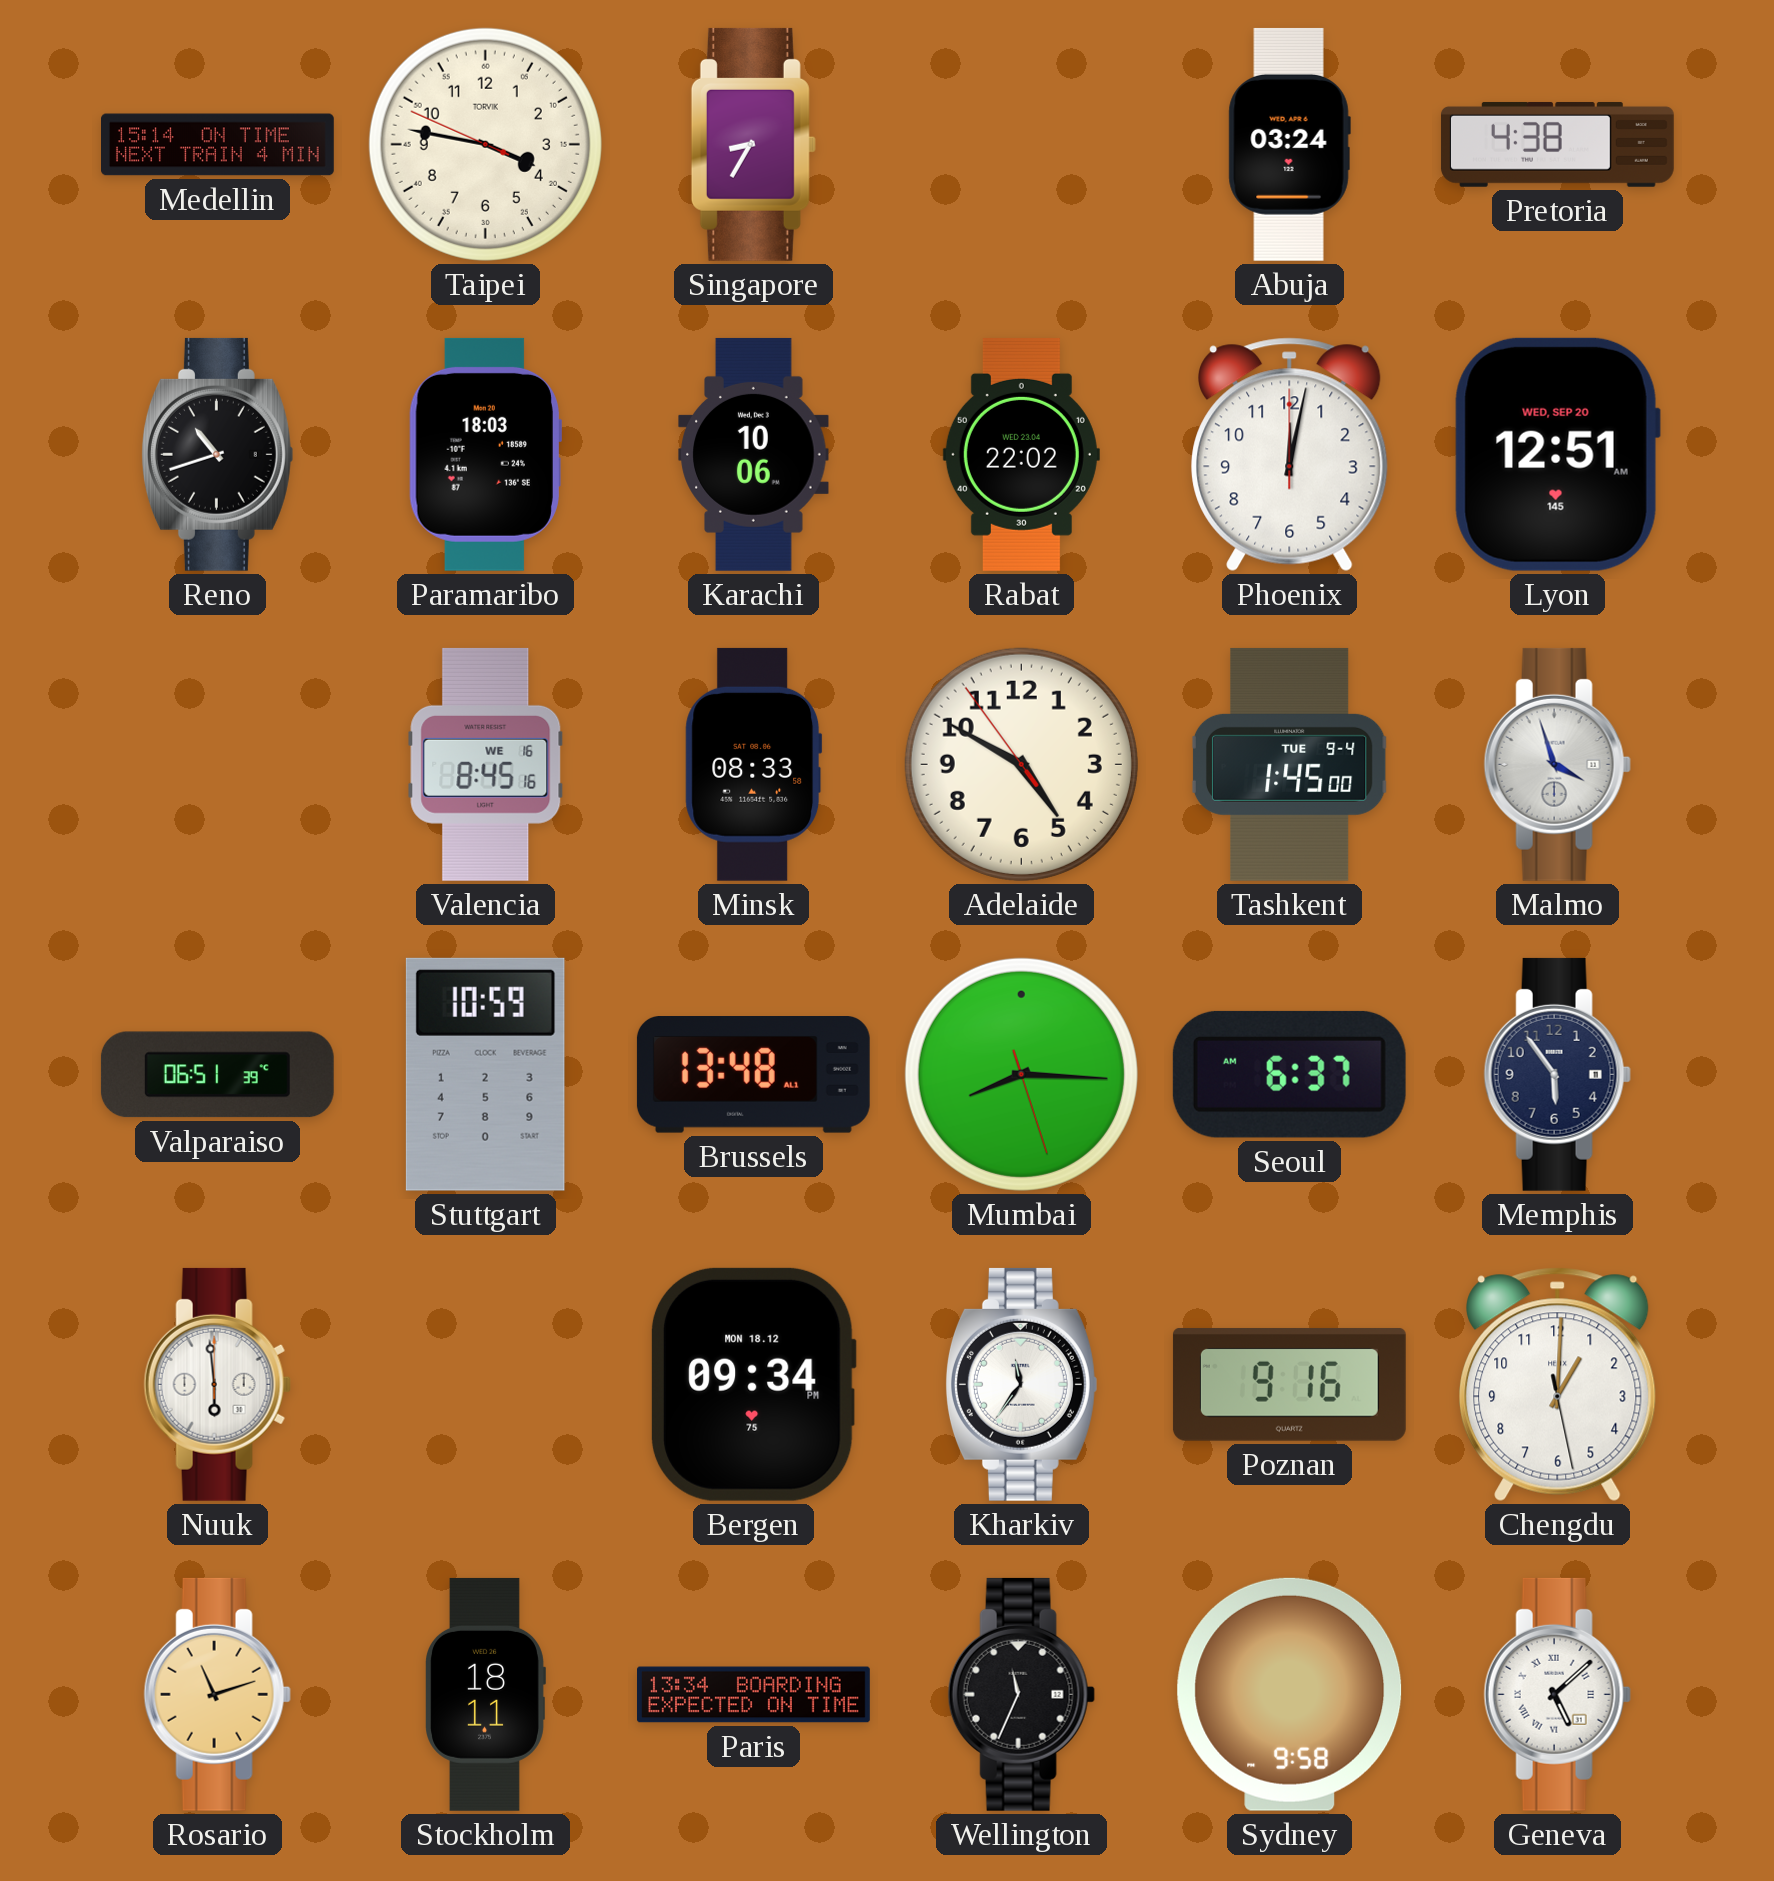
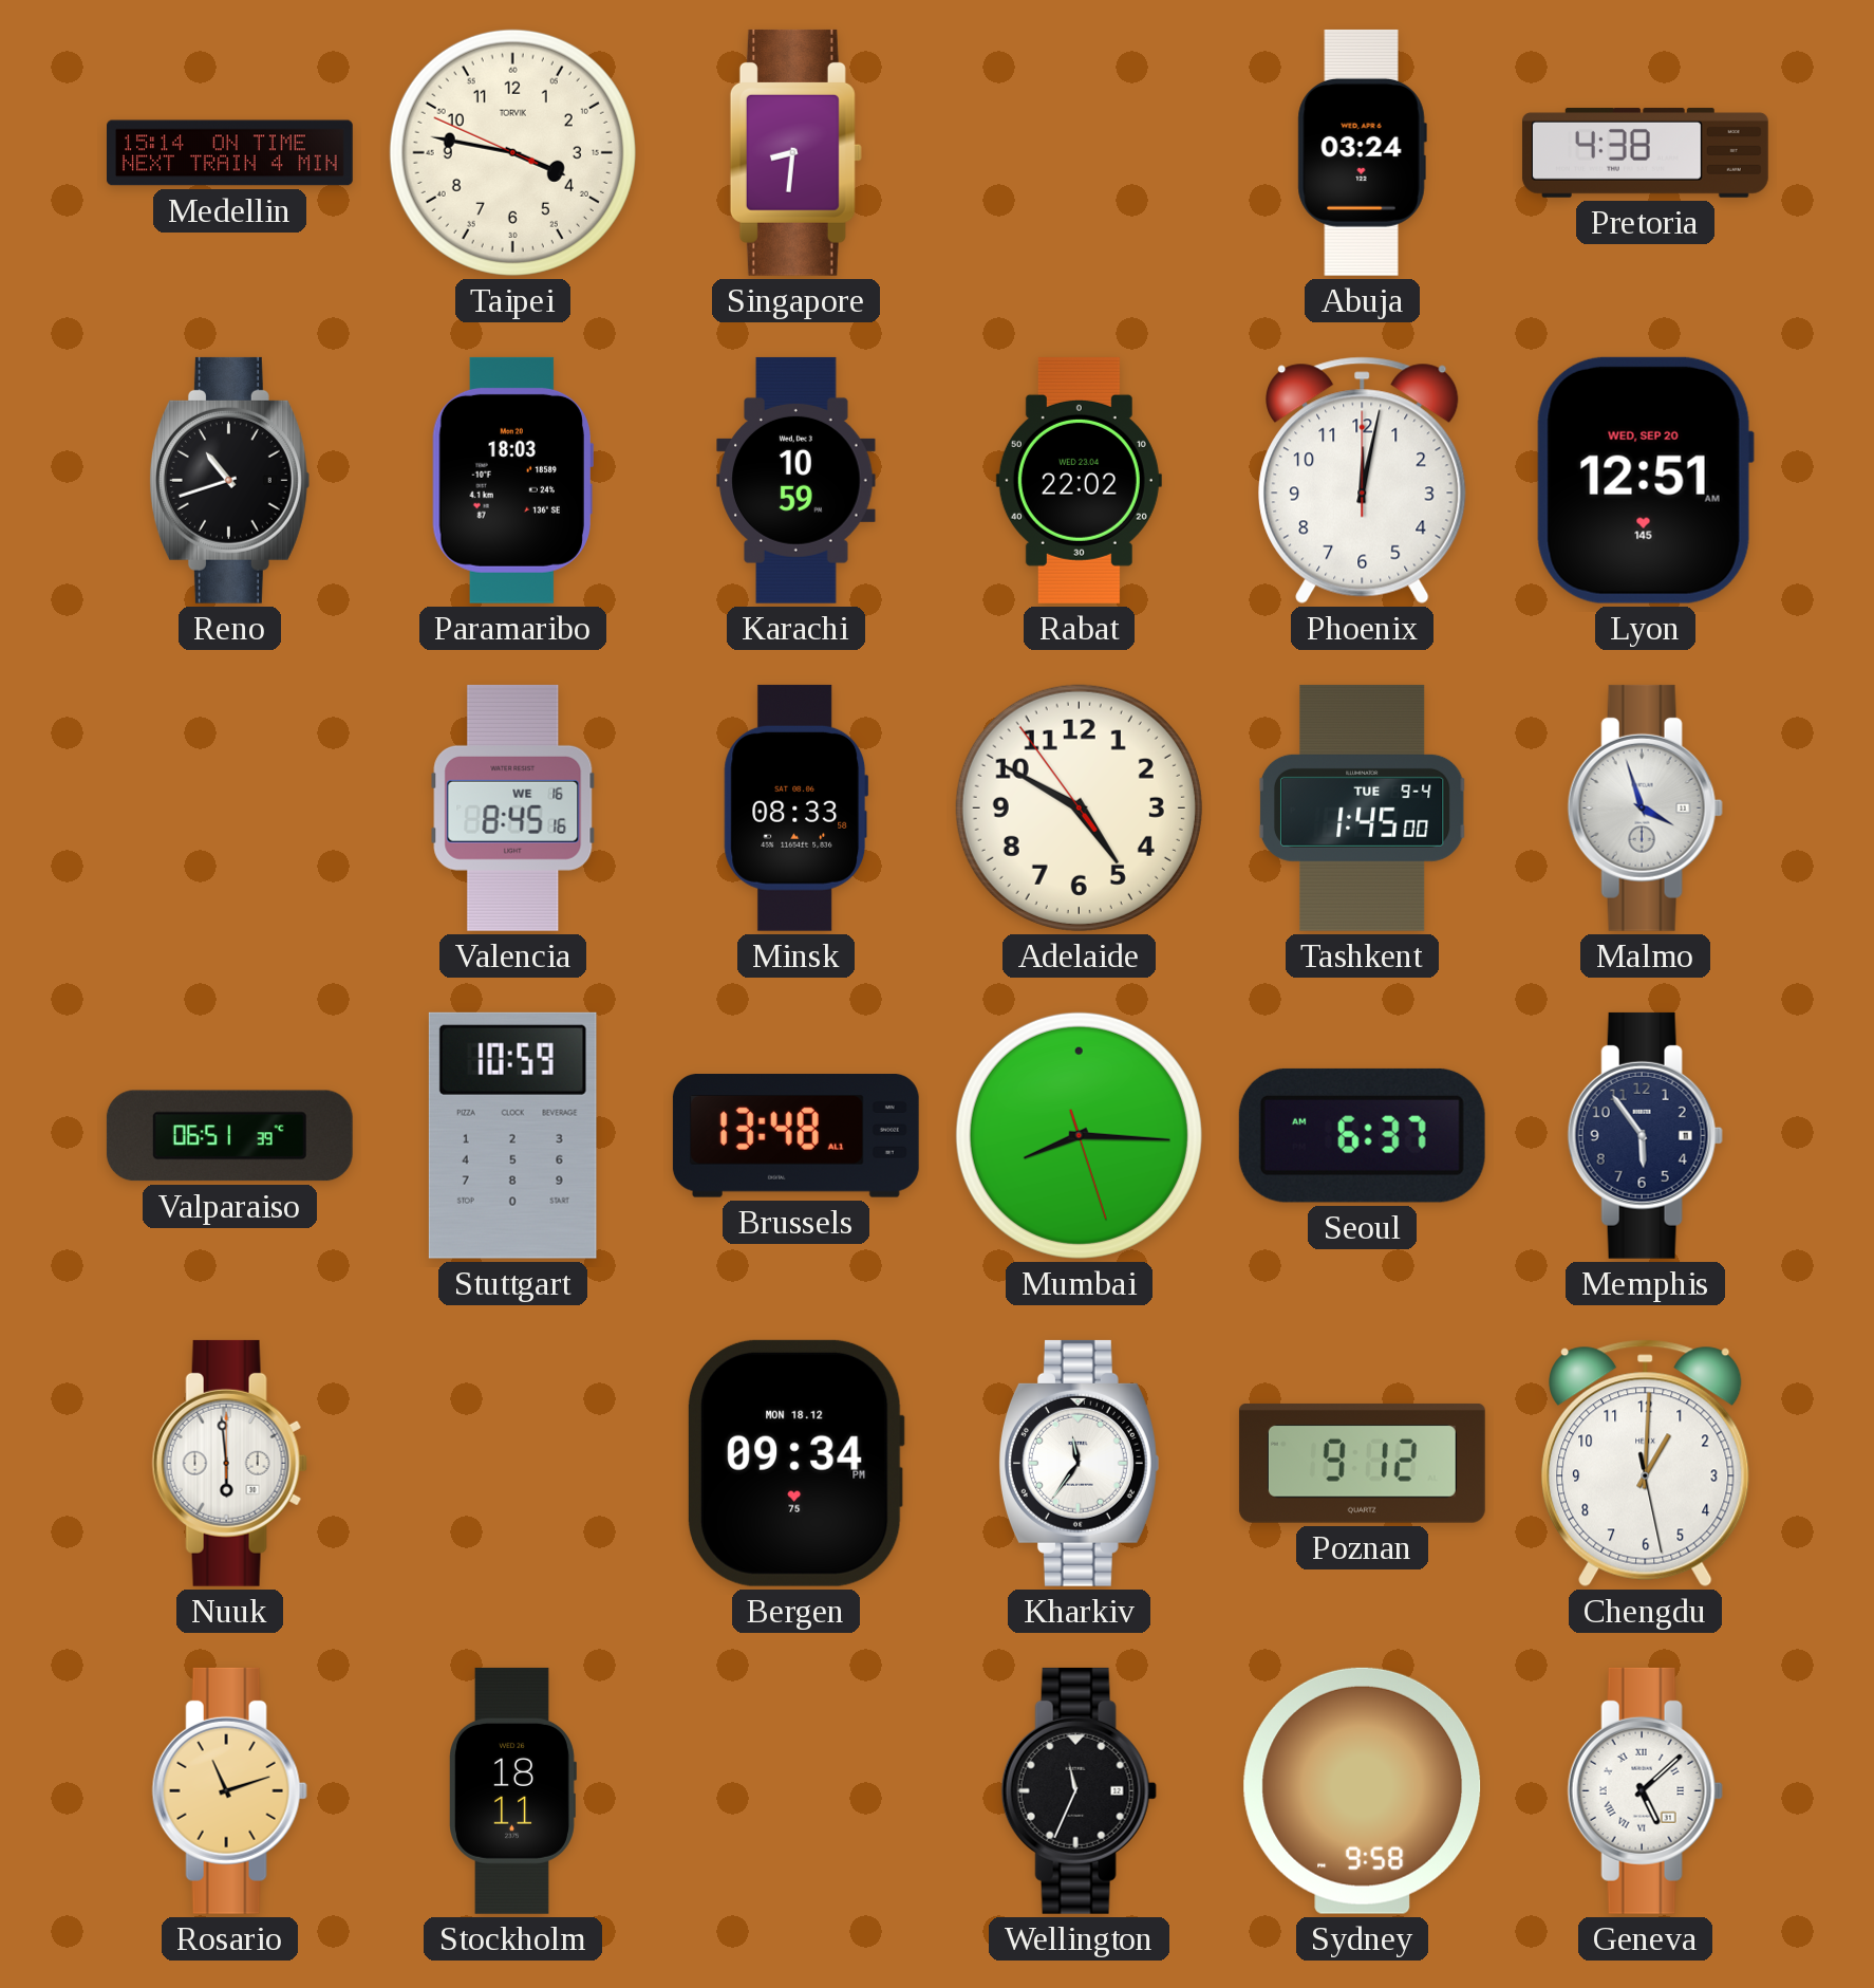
Singapore: 8:35 -> 8:31
Karachi: 10:06 -> 10:59
Poznan: 9:16 -> 9:12
Paris: 13:34 -> none
